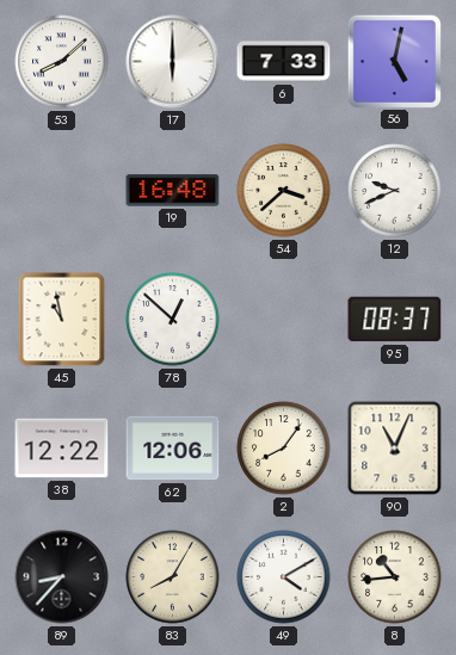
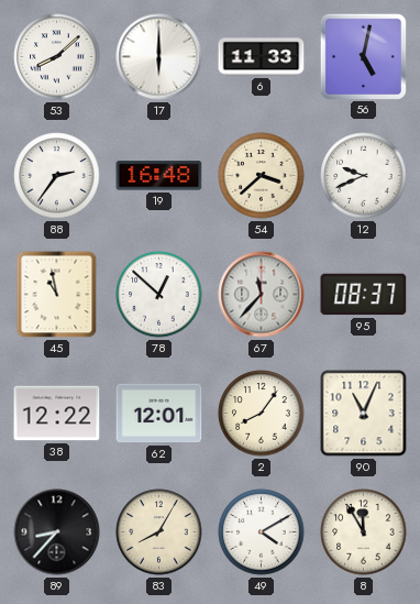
6: 7:33 -> 11:33
88: none -> 2:36
67: none -> 11:37
62: 12:06 -> 12:01
8: 10:44 -> 11:55
